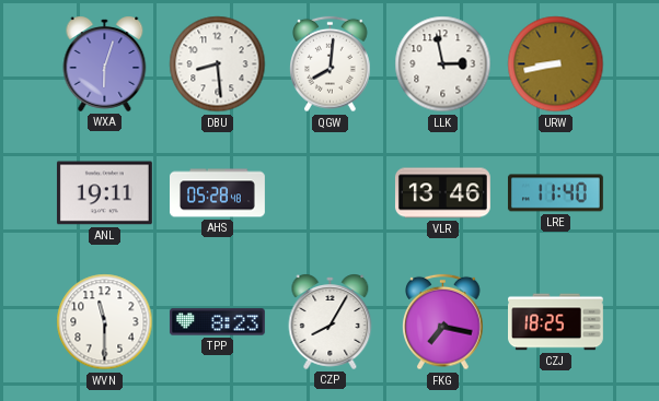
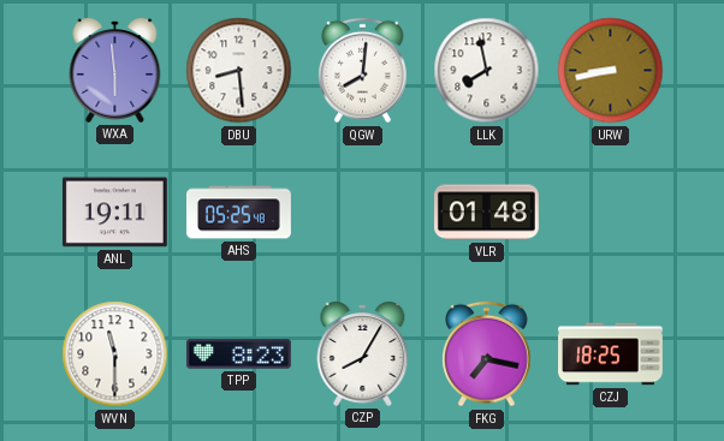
WXA: 6:03 -> 5:59
LLK: 2:58 -> 7:58
AHS: 05:28 -> 05:25
VLR: 13:46 -> 01:48
LRE: 11:40 -> none
